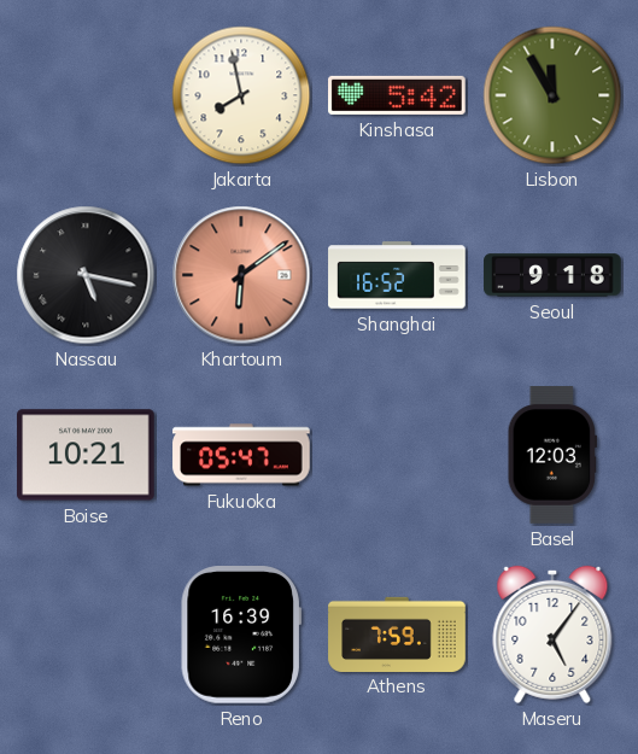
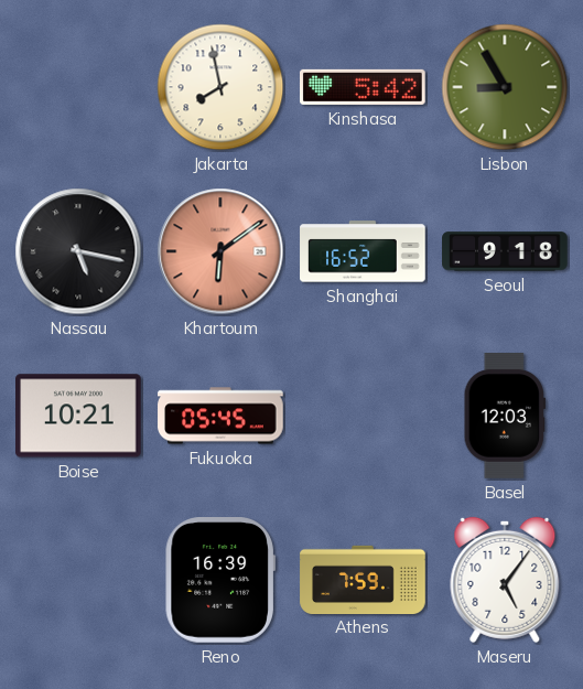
Lisbon: 11:55 -> 8:55
Fukuoka: 05:47 -> 05:45
